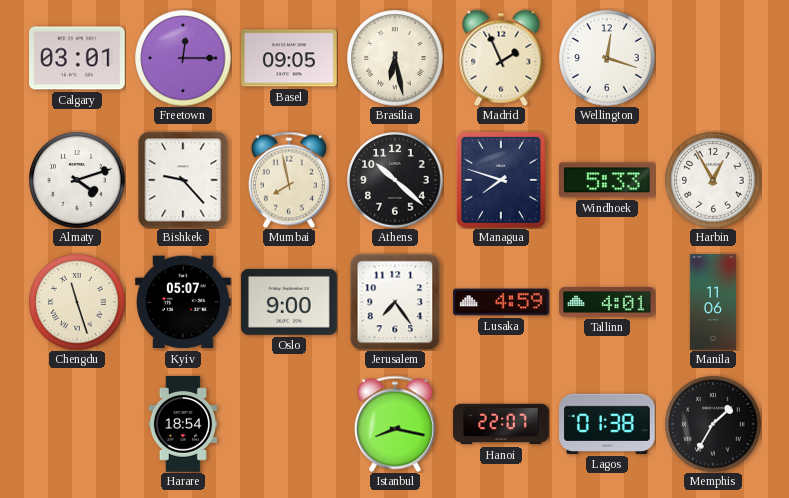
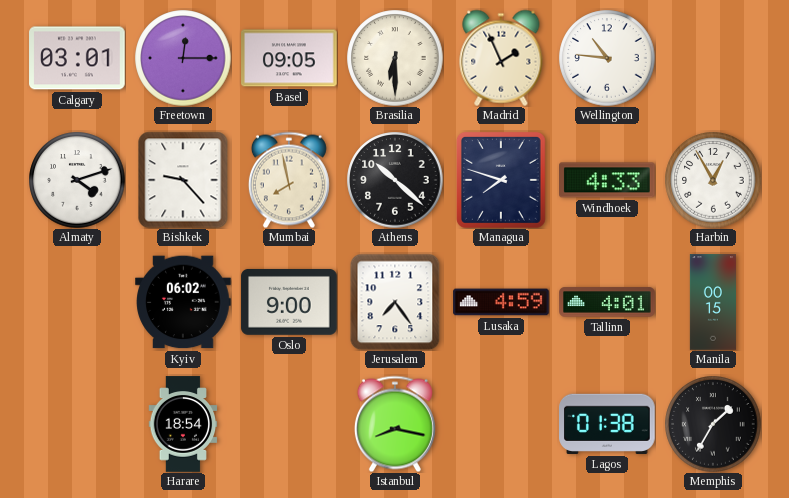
Brasilia: 6:28 -> 6:30
Wellington: 12:18 -> 10:46
Windhoek: 5:33 -> 4:33
Chengdu: 11:27 -> none
Kyiv: 05:07 -> 06:02
Manila: 11:06 -> 00:15
Hanoi: 22:07 -> none
